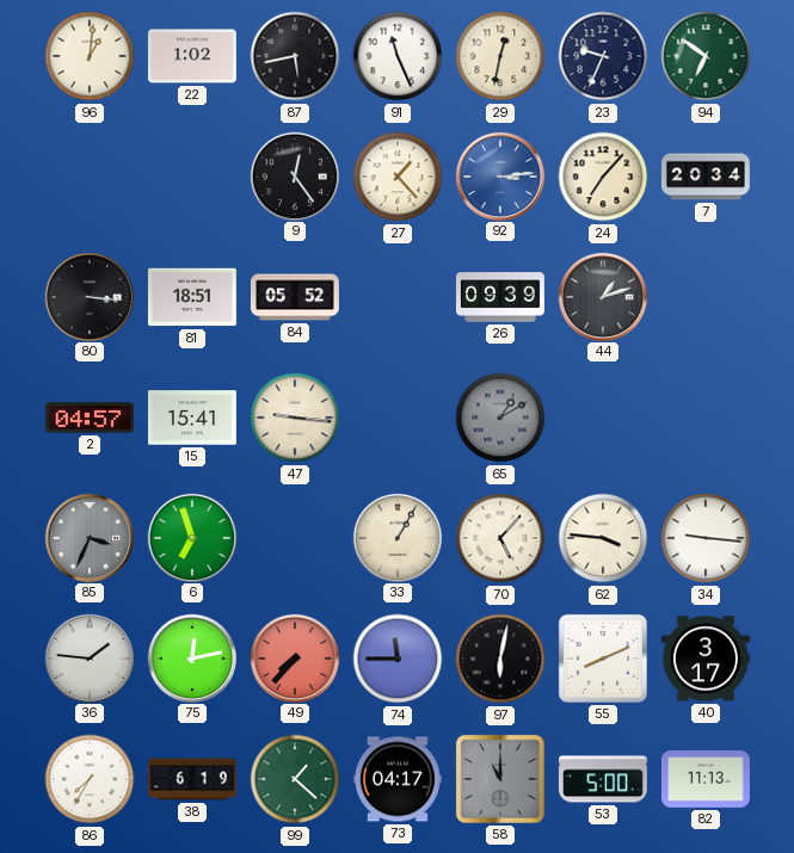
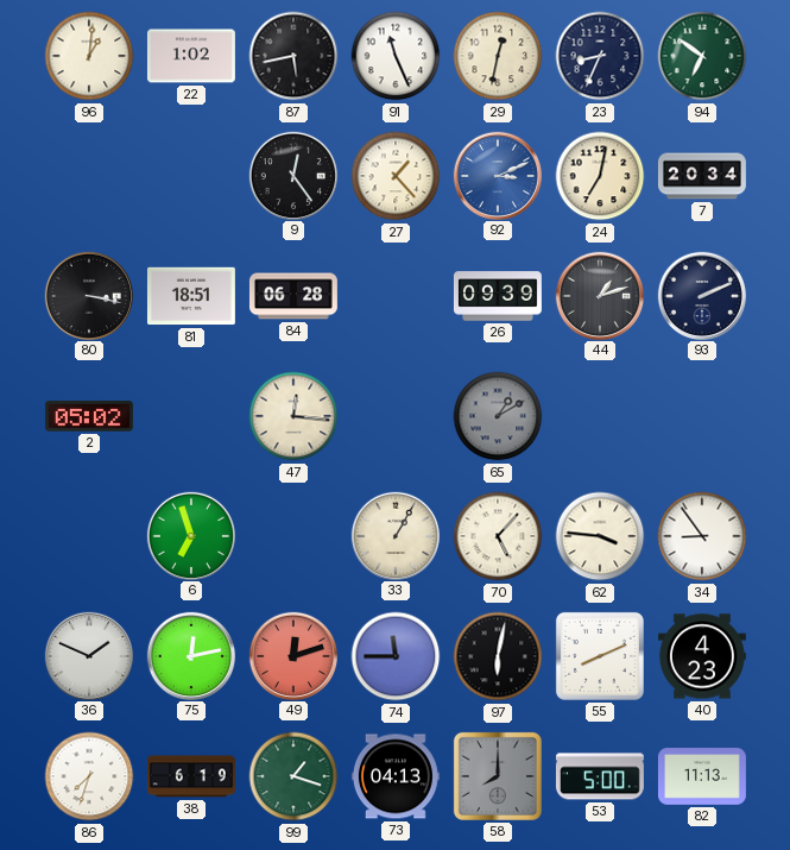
23: 9:34 -> 8:34
92: 3:14 -> 3:11
24: 7:07 -> 7:02
80: 3:16 -> 3:17
84: 05:52 -> 06:28
93: none -> 2:11
2: 04:57 -> 05:02
15: 15:41 -> none
47: 9:16 -> 12:16
85: 3:34 -> none
34: 9:16 -> 8:54
36: 1:46 -> 1:49
49: 7:37 -> 12:12
40: 3:17 -> 4:23
86: 7:35 -> 7:33
99: 1:22 -> 1:18
73: 04:17 -> 04:13
58: 11:00 -> 8:00
